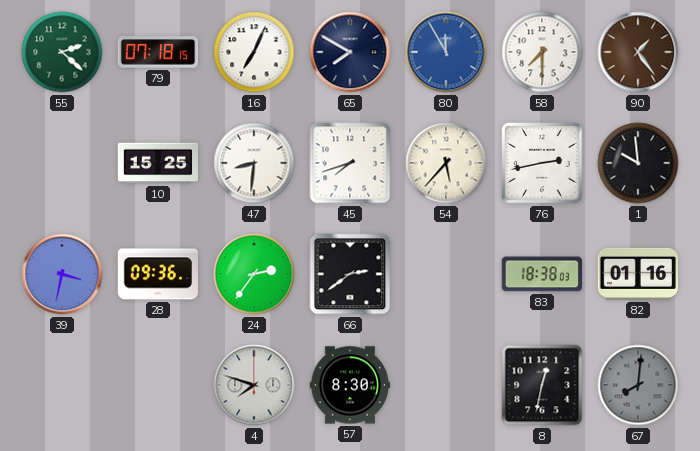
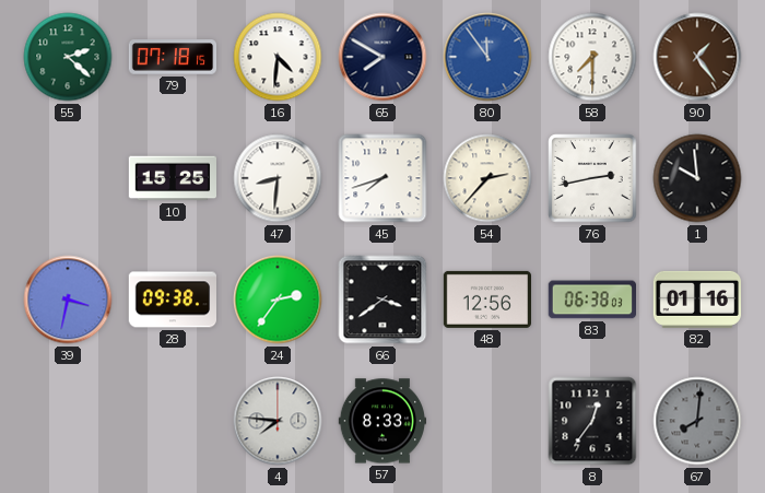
16: 7:04 -> 4:31
80: 11:55 -> 11:54
54: 5:37 -> 2:37
28: 09:36 -> 09:38
66: 2:39 -> 3:39
48: none -> 12:56
83: 18:38 -> 06:38
4: 7:48 -> 7:46
57: 8:30 -> 8:33
8: 12:32 -> 12:36
